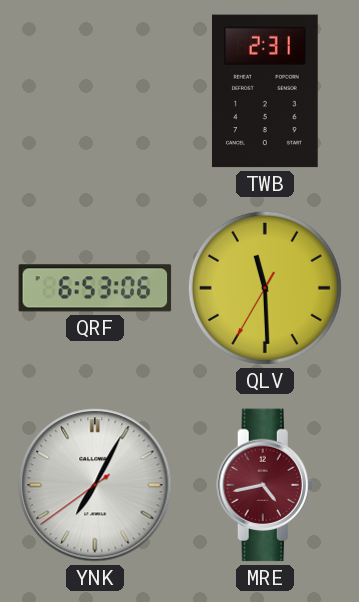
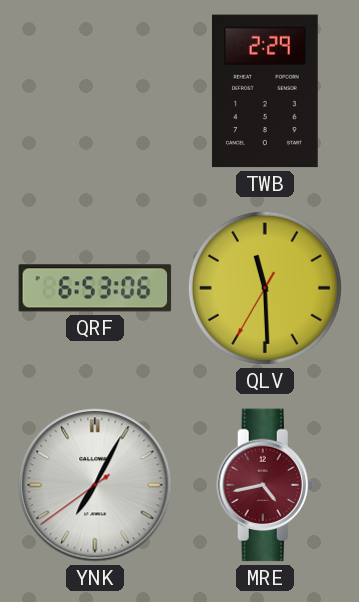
TWB: 2:31 -> 2:29
